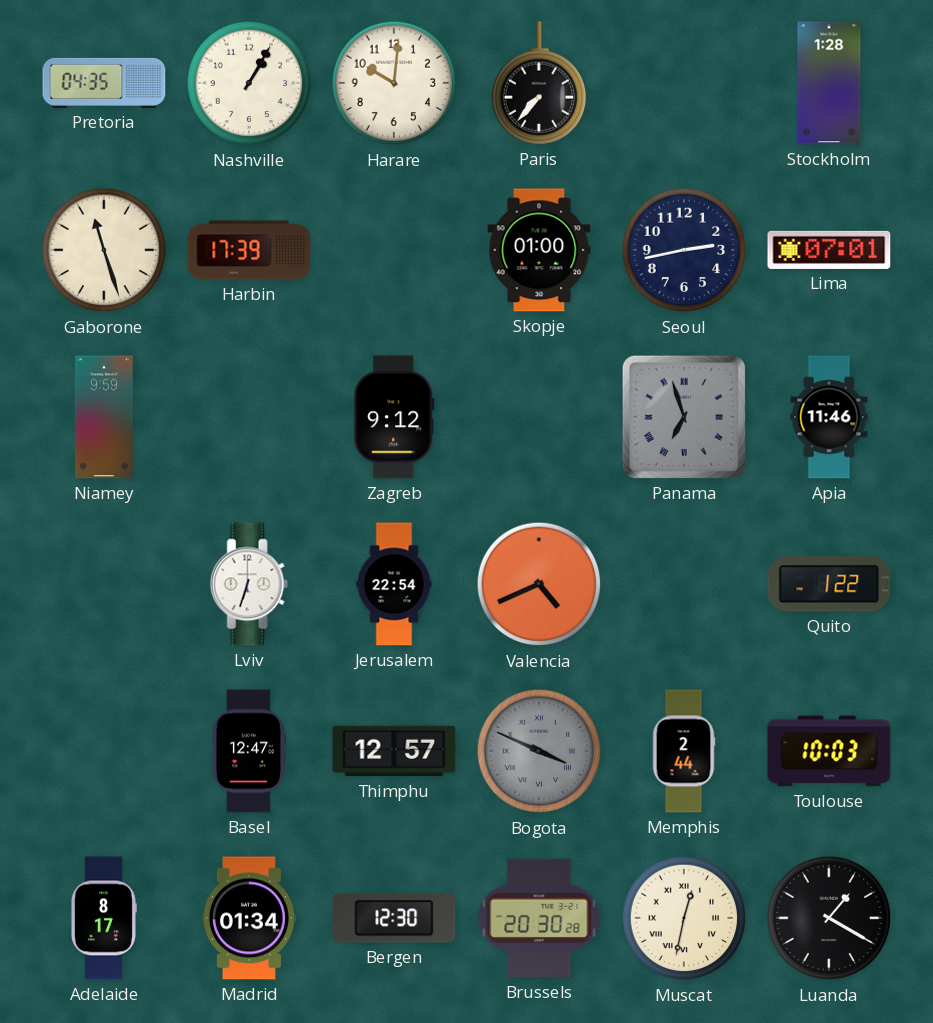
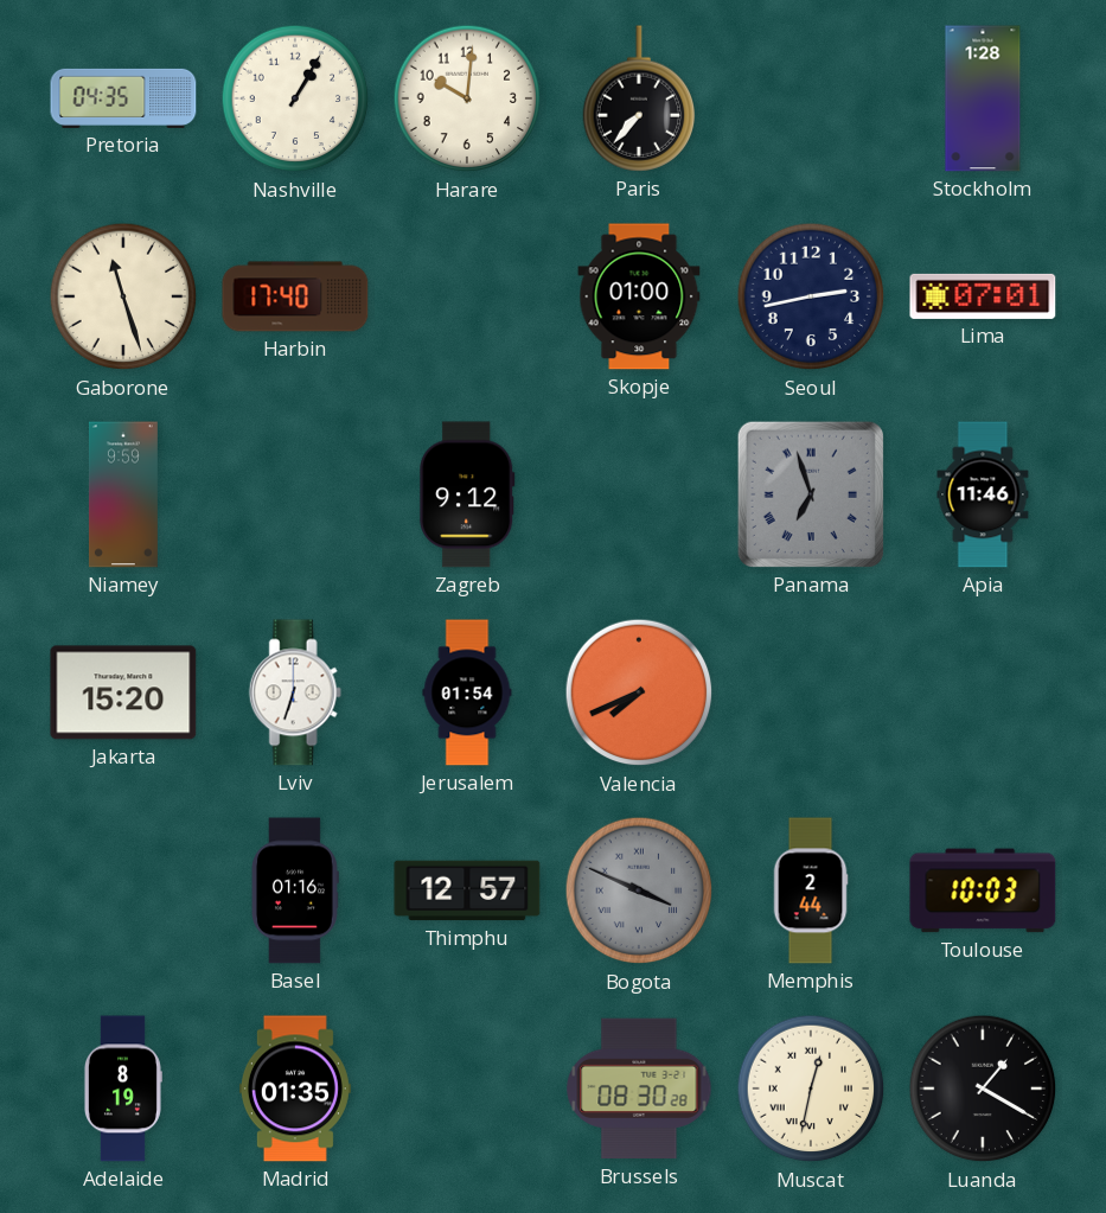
Harbin: 17:39 -> 17:40
Jakarta: none -> 15:20
Jerusalem: 22:54 -> 01:54
Valencia: 4:41 -> 7:41
Quito: 1:22 -> none
Basel: 12:47 -> 01:16
Adelaide: 8:17 -> 8:19
Madrid: 01:34 -> 01:35
Bergen: 12:30 -> none
Brussels: 20:30 -> 08:30
